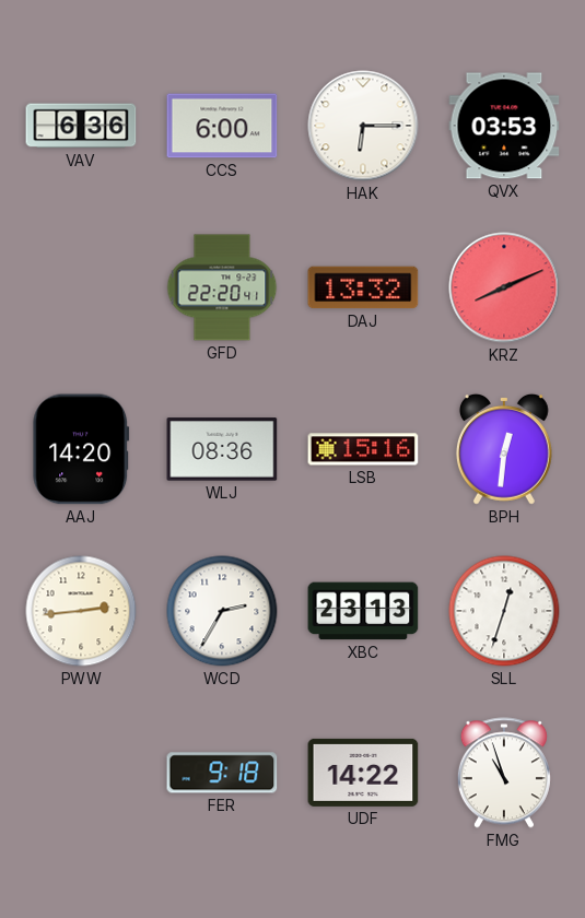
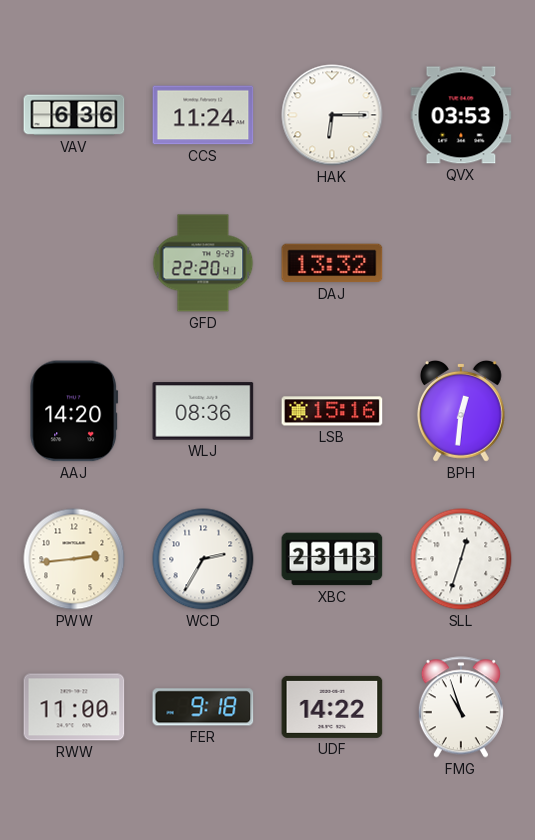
CCS: 6:00 -> 11:24
KRZ: 8:11 -> none
RWW: none -> 11:00
